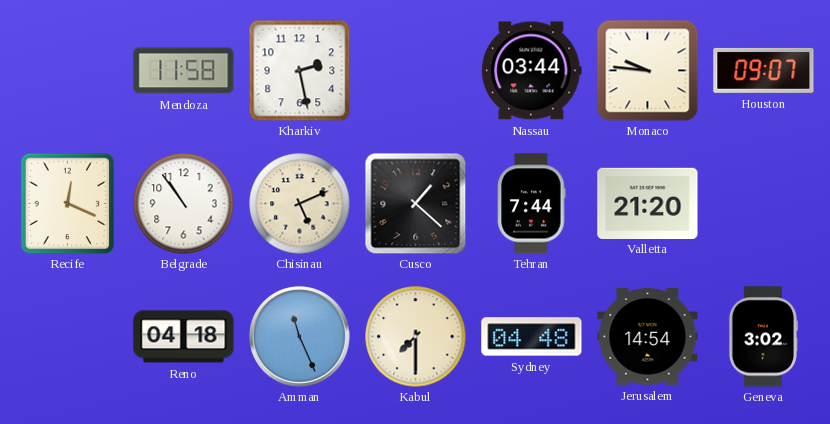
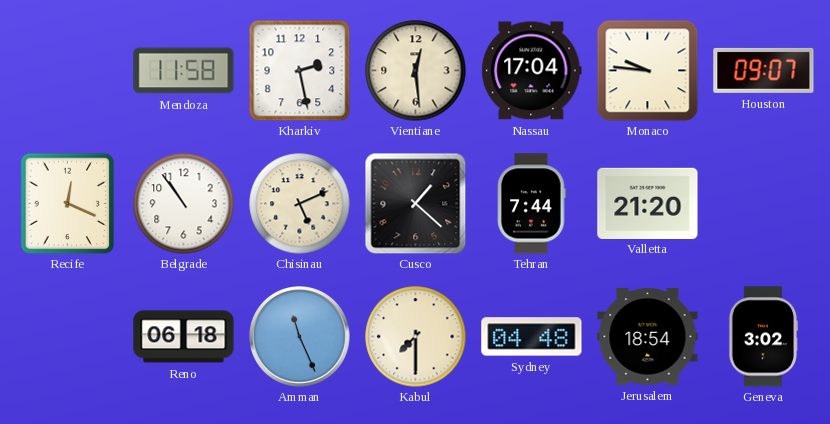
Vientiane: none -> 12:29
Nassau: 03:44 -> 17:04
Reno: 04:18 -> 06:18
Jerusalem: 14:54 -> 18:54
